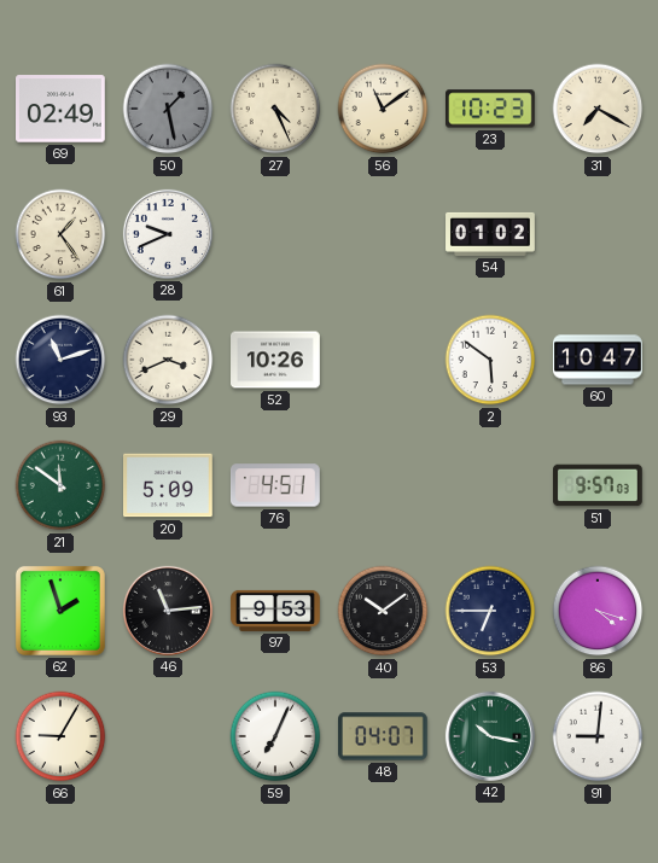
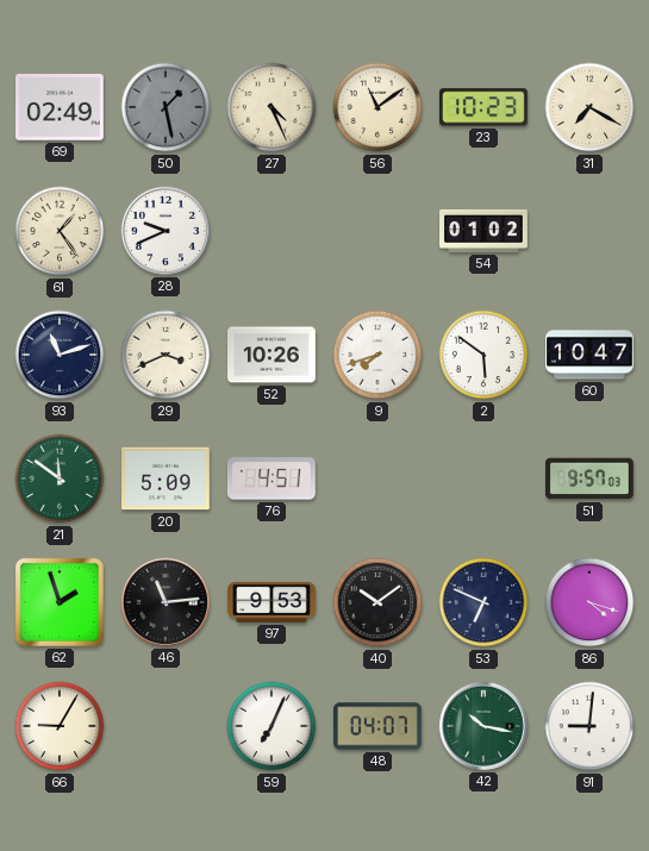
9: none -> 7:42
53: 6:45 -> 6:49
